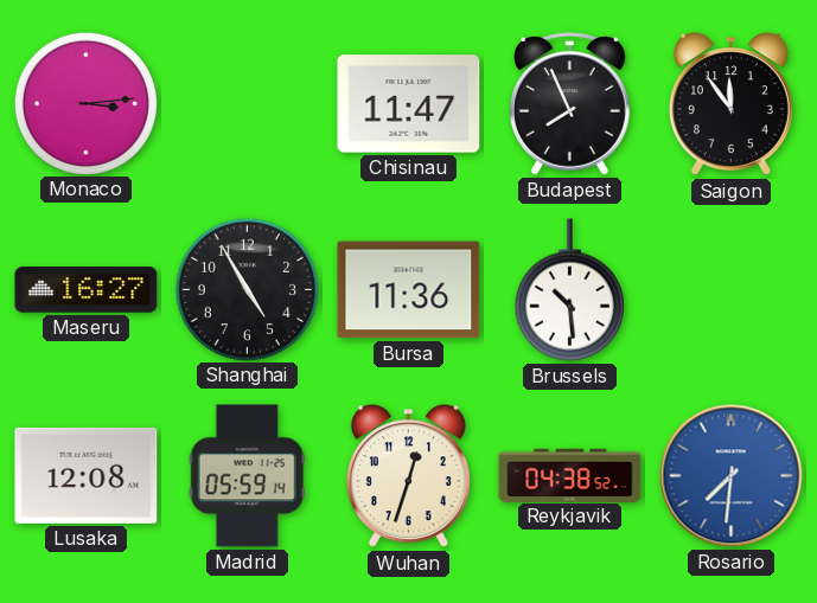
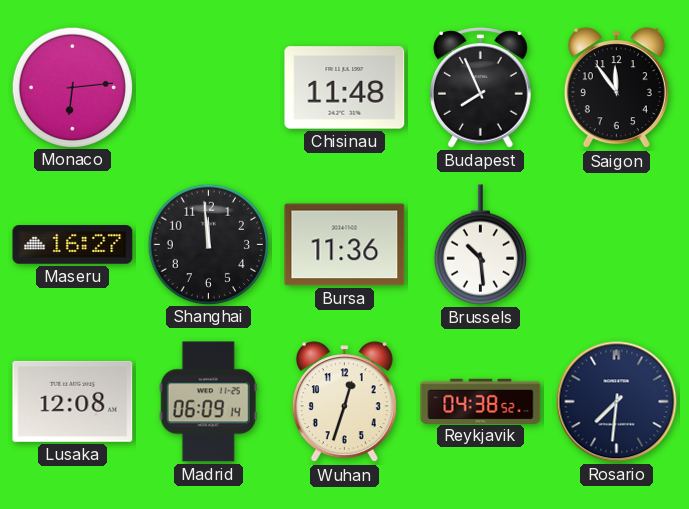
Monaco: 3:14 -> 6:14
Chisinau: 11:47 -> 11:48
Shanghai: 4:55 -> 11:59
Madrid: 05:59 -> 06:09
Rosario dial: blue -> navy
